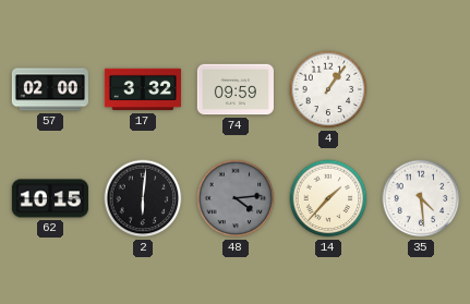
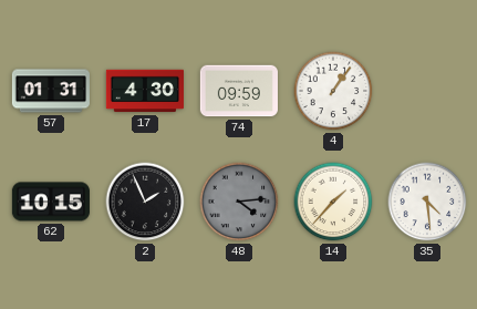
57: 02:00 -> 01:31
17: 3:32 -> 4:30
2: 6:01 -> 1:56
